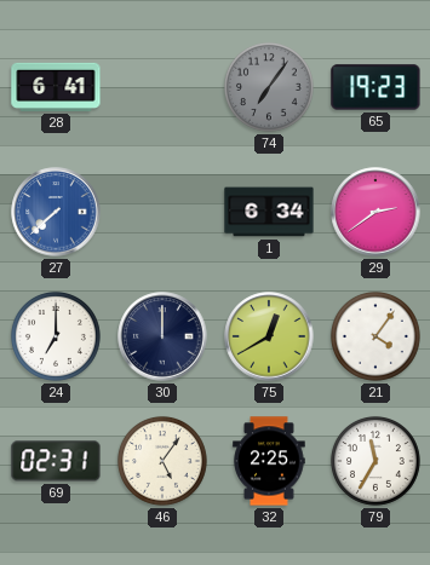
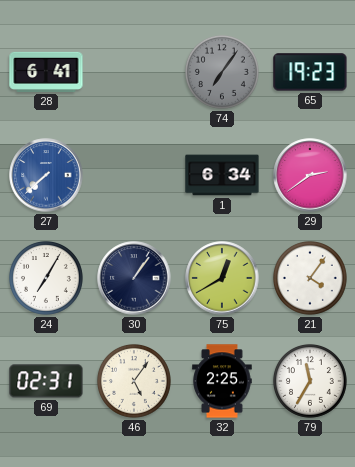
24: 7:00 -> 7:05
30: 12:00 -> 1:06
